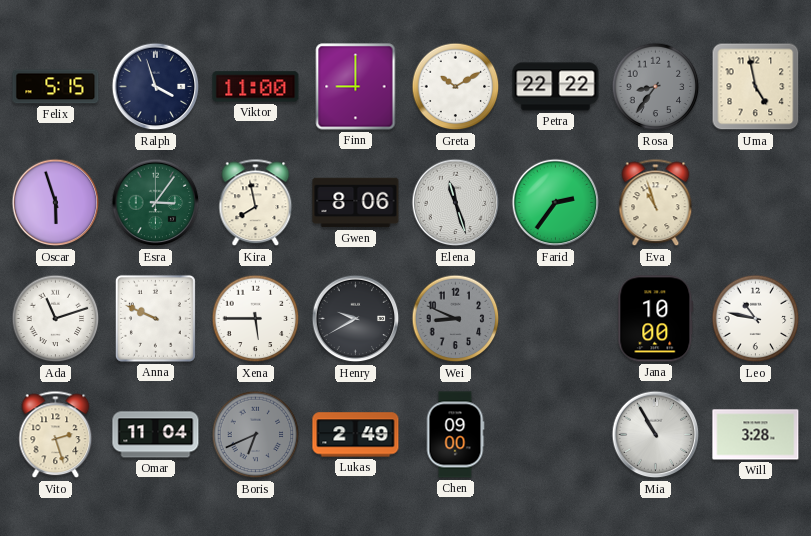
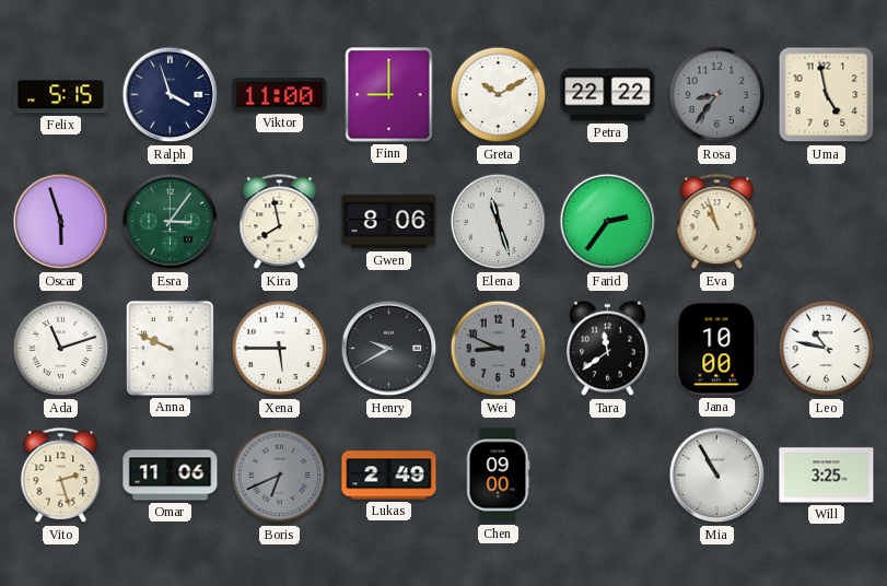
Tara: none -> 11:39
Omar: 11:04 -> 11:06
Will: 3:28 -> 3:25
